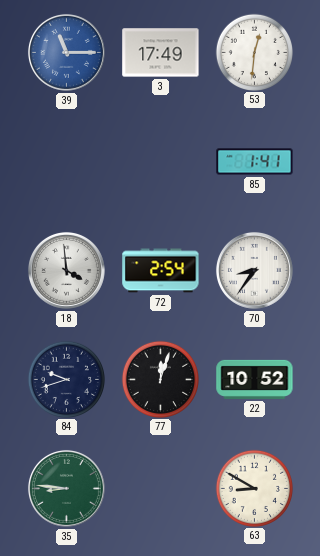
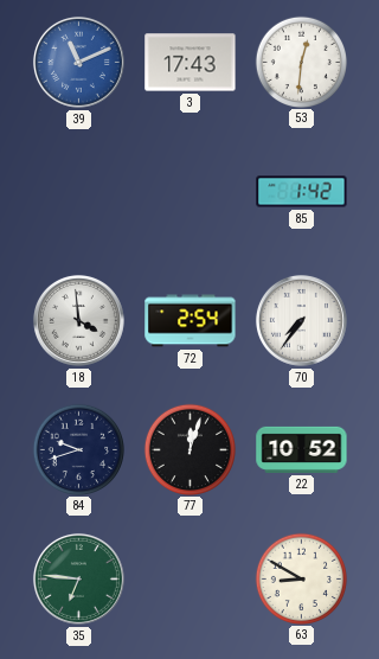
39: 11:15 -> 11:11
3: 17:49 -> 17:43
85: 1:41 -> 1:42
70: 8:36 -> 7:36
35: 8:46 -> 6:46
